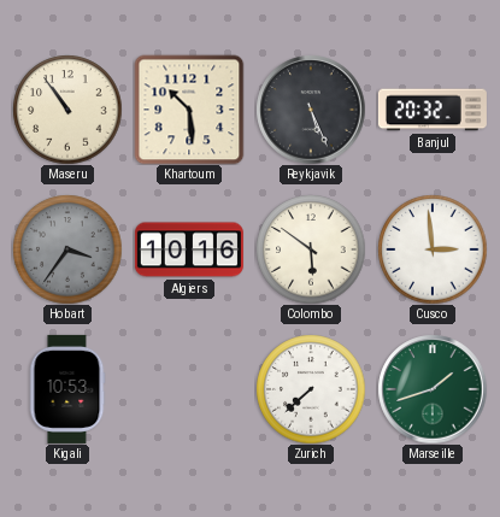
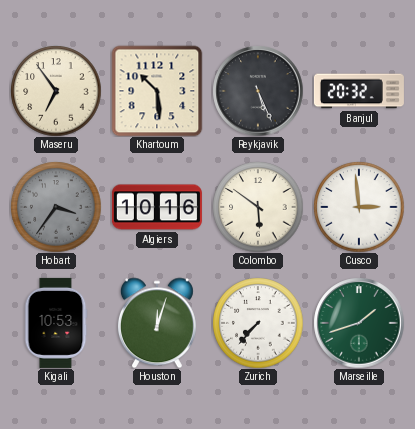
Maseru: 10:54 -> 6:54
Houston: none -> 12:03
Zurich: 7:38 -> 7:37
